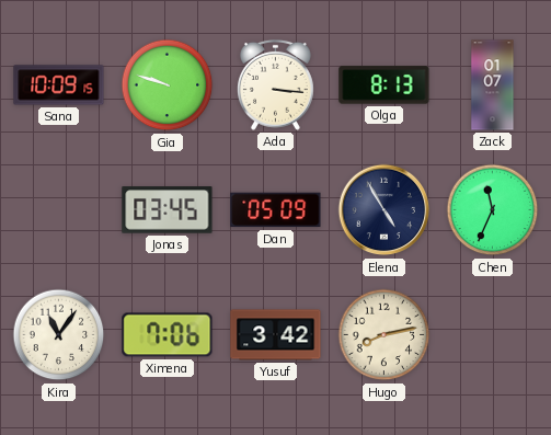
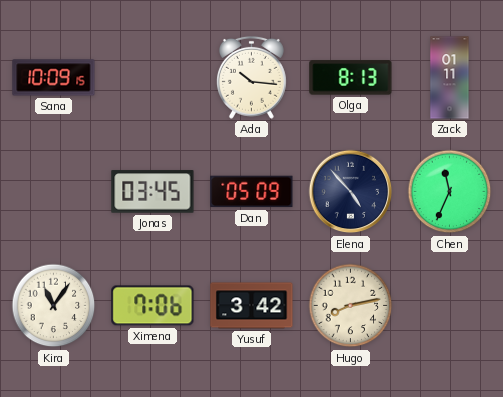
Gia: 9:48 -> none
Ada: 3:16 -> 10:16
Zack: 01:07 -> 01:11
Elena: 4:55 -> 4:53
